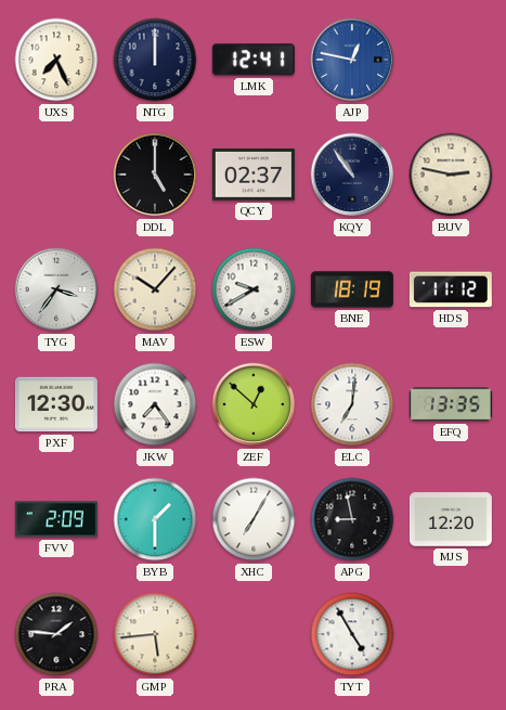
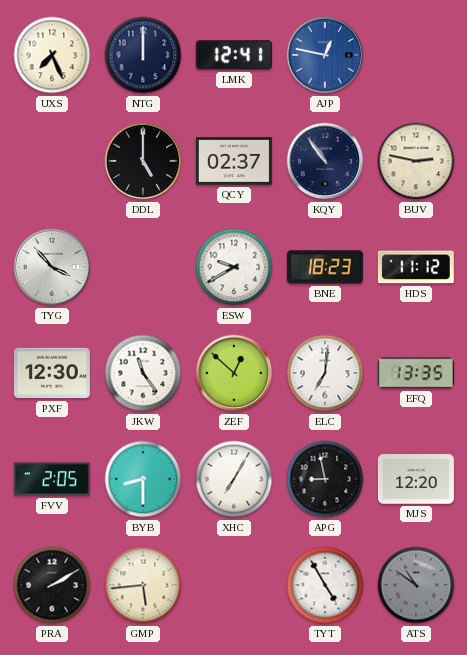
TYG: 3:36 -> 3:53
MAV: 10:07 -> none
BNE: 18:19 -> 18:23
JKW: 7:24 -> 11:24
FVV: 2:09 -> 2:05
BYB: 1:30 -> 8:30
PRA: 1:46 -> 2:10
ATS: none -> 10:51
